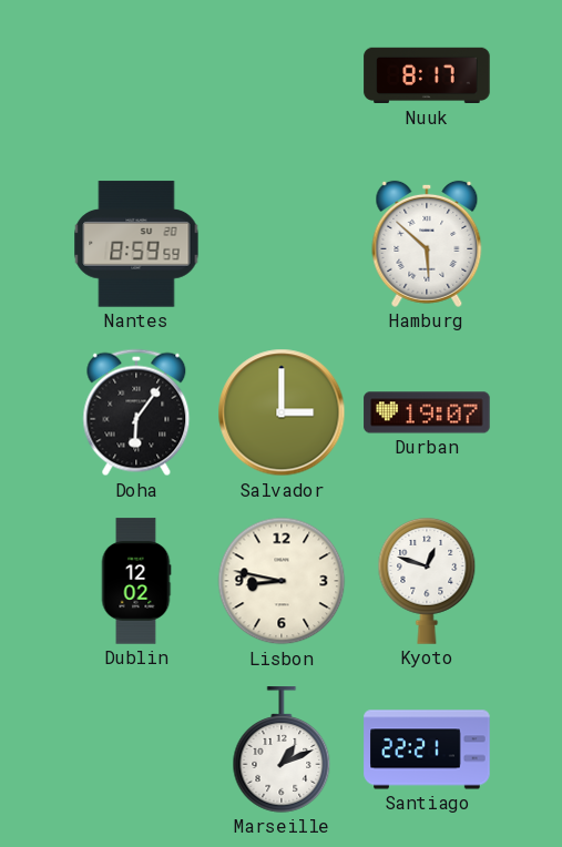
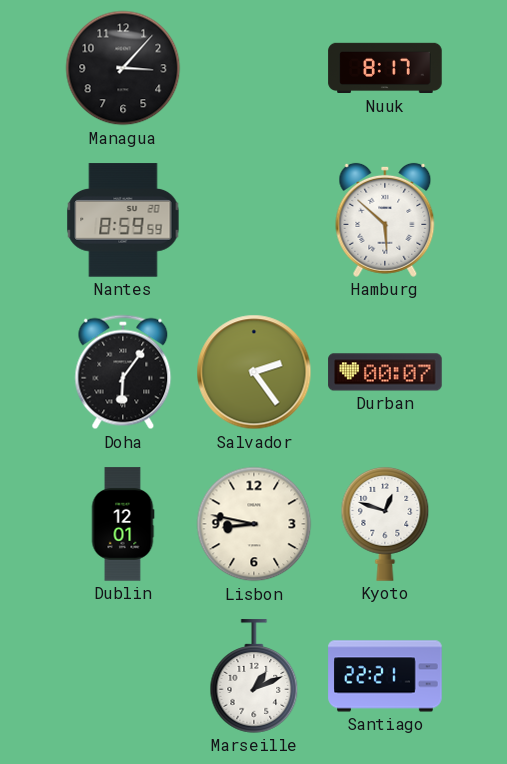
Managua: none -> 3:07
Salvador: 3:00 -> 2:24
Durban: 19:07 -> 00:07
Dublin: 12:02 -> 12:01
